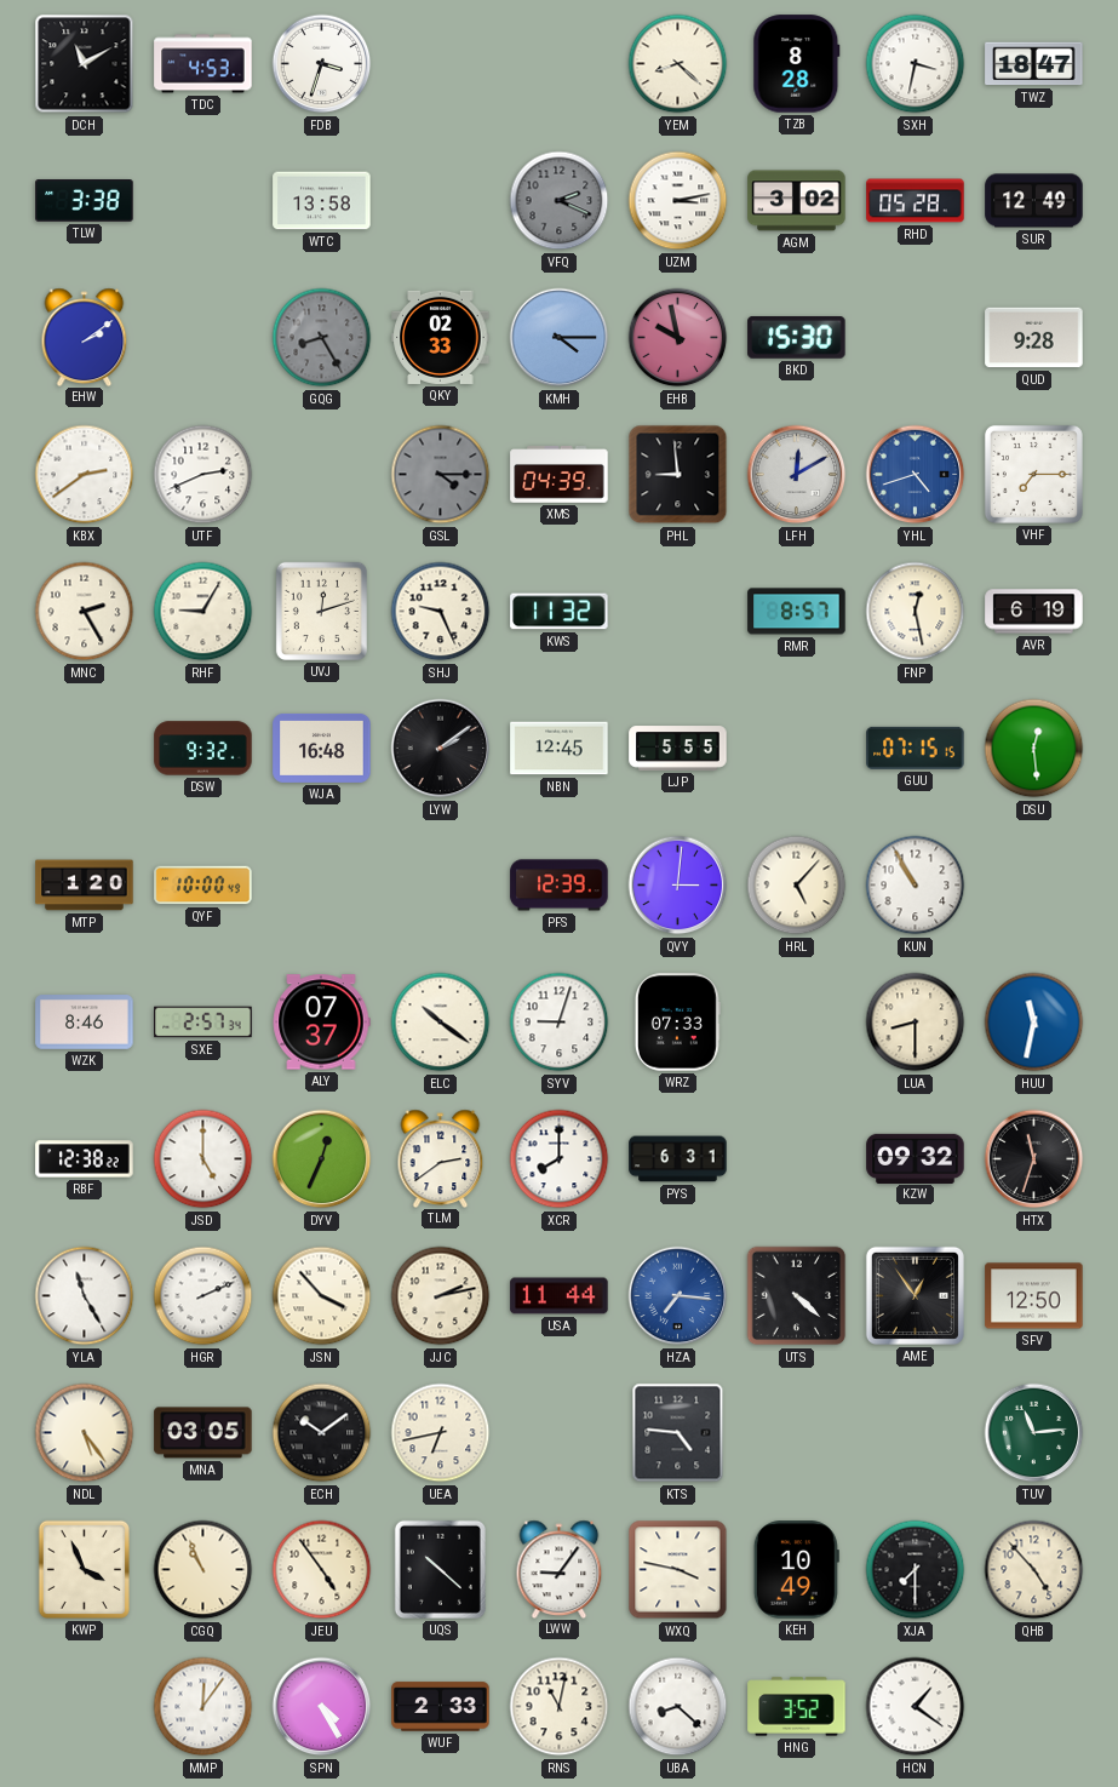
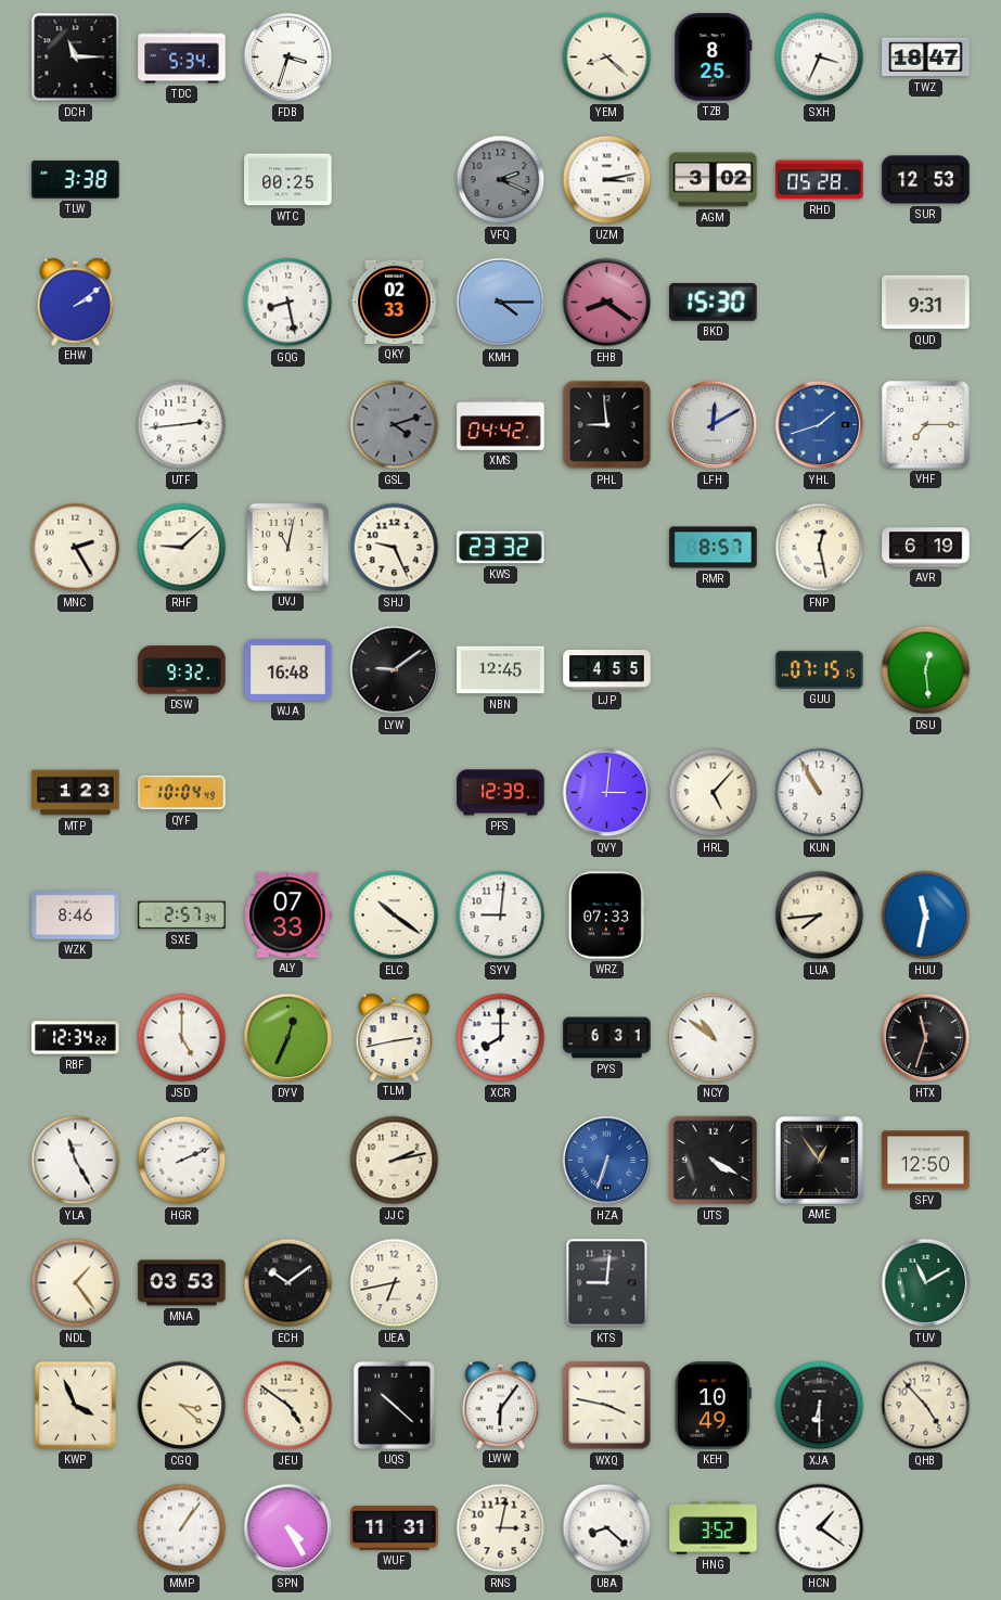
DCH: 11:10 -> 11:15
TDC: 4:53 -> 5:34
TZB: 8:28 -> 8:25
SXH: 3:32 -> 3:34
WTC: 13:58 -> 00:25
SUR: 12:49 -> 12:53
GQG: 8:25 -> 8:28
GQG dial: grey -> white
EHB: 9:58 -> 8:21
QUD: 9:28 -> 9:31
KBX: 2:39 -> none
UTF: 2:41 -> 2:44
GSL: 4:15 -> 4:12
XMS: 04:39 -> 04:42
YHL: 4:42 -> 1:42
RHF: 9:05 -> 9:08
UVJ: 12:12 -> 11:02
KWS: 11:32 -> 23:32
LYW: 2:09 -> 9:09
LJP: 5:55 -> 4:55
MTP: 1:20 -> 1:23
QYF: 10:00 -> 10:04
ALY: 07:37 -> 07:33
SYV: 9:03 -> 9:01
LUA: 8:30 -> 7:44
RBF: 12:38 -> 12:34
TLM: 2:39 -> 2:43
NCY: none -> 10:51
KZW: 09:32 -> none
JSN: 3:53 -> none
USA: 11:44 -> none
HZA: 7:16 -> 6:33
UTS: 4:22 -> 4:20
NDL: 5:24 -> 1:24
MNA: 03:05 -> 03:53
KTS: 4:46 -> 9:01
TUV: 11:14 -> 11:10
CGQ: 10:56 -> 3:22
JEU: 4:54 -> 4:51
LWW: 9:06 -> 6:06
XJA: 7:30 -> 6:30
MMP: 12:06 -> 1:06
WUF: 2:33 -> 11:31
RNS: 11:02 -> 3:02
